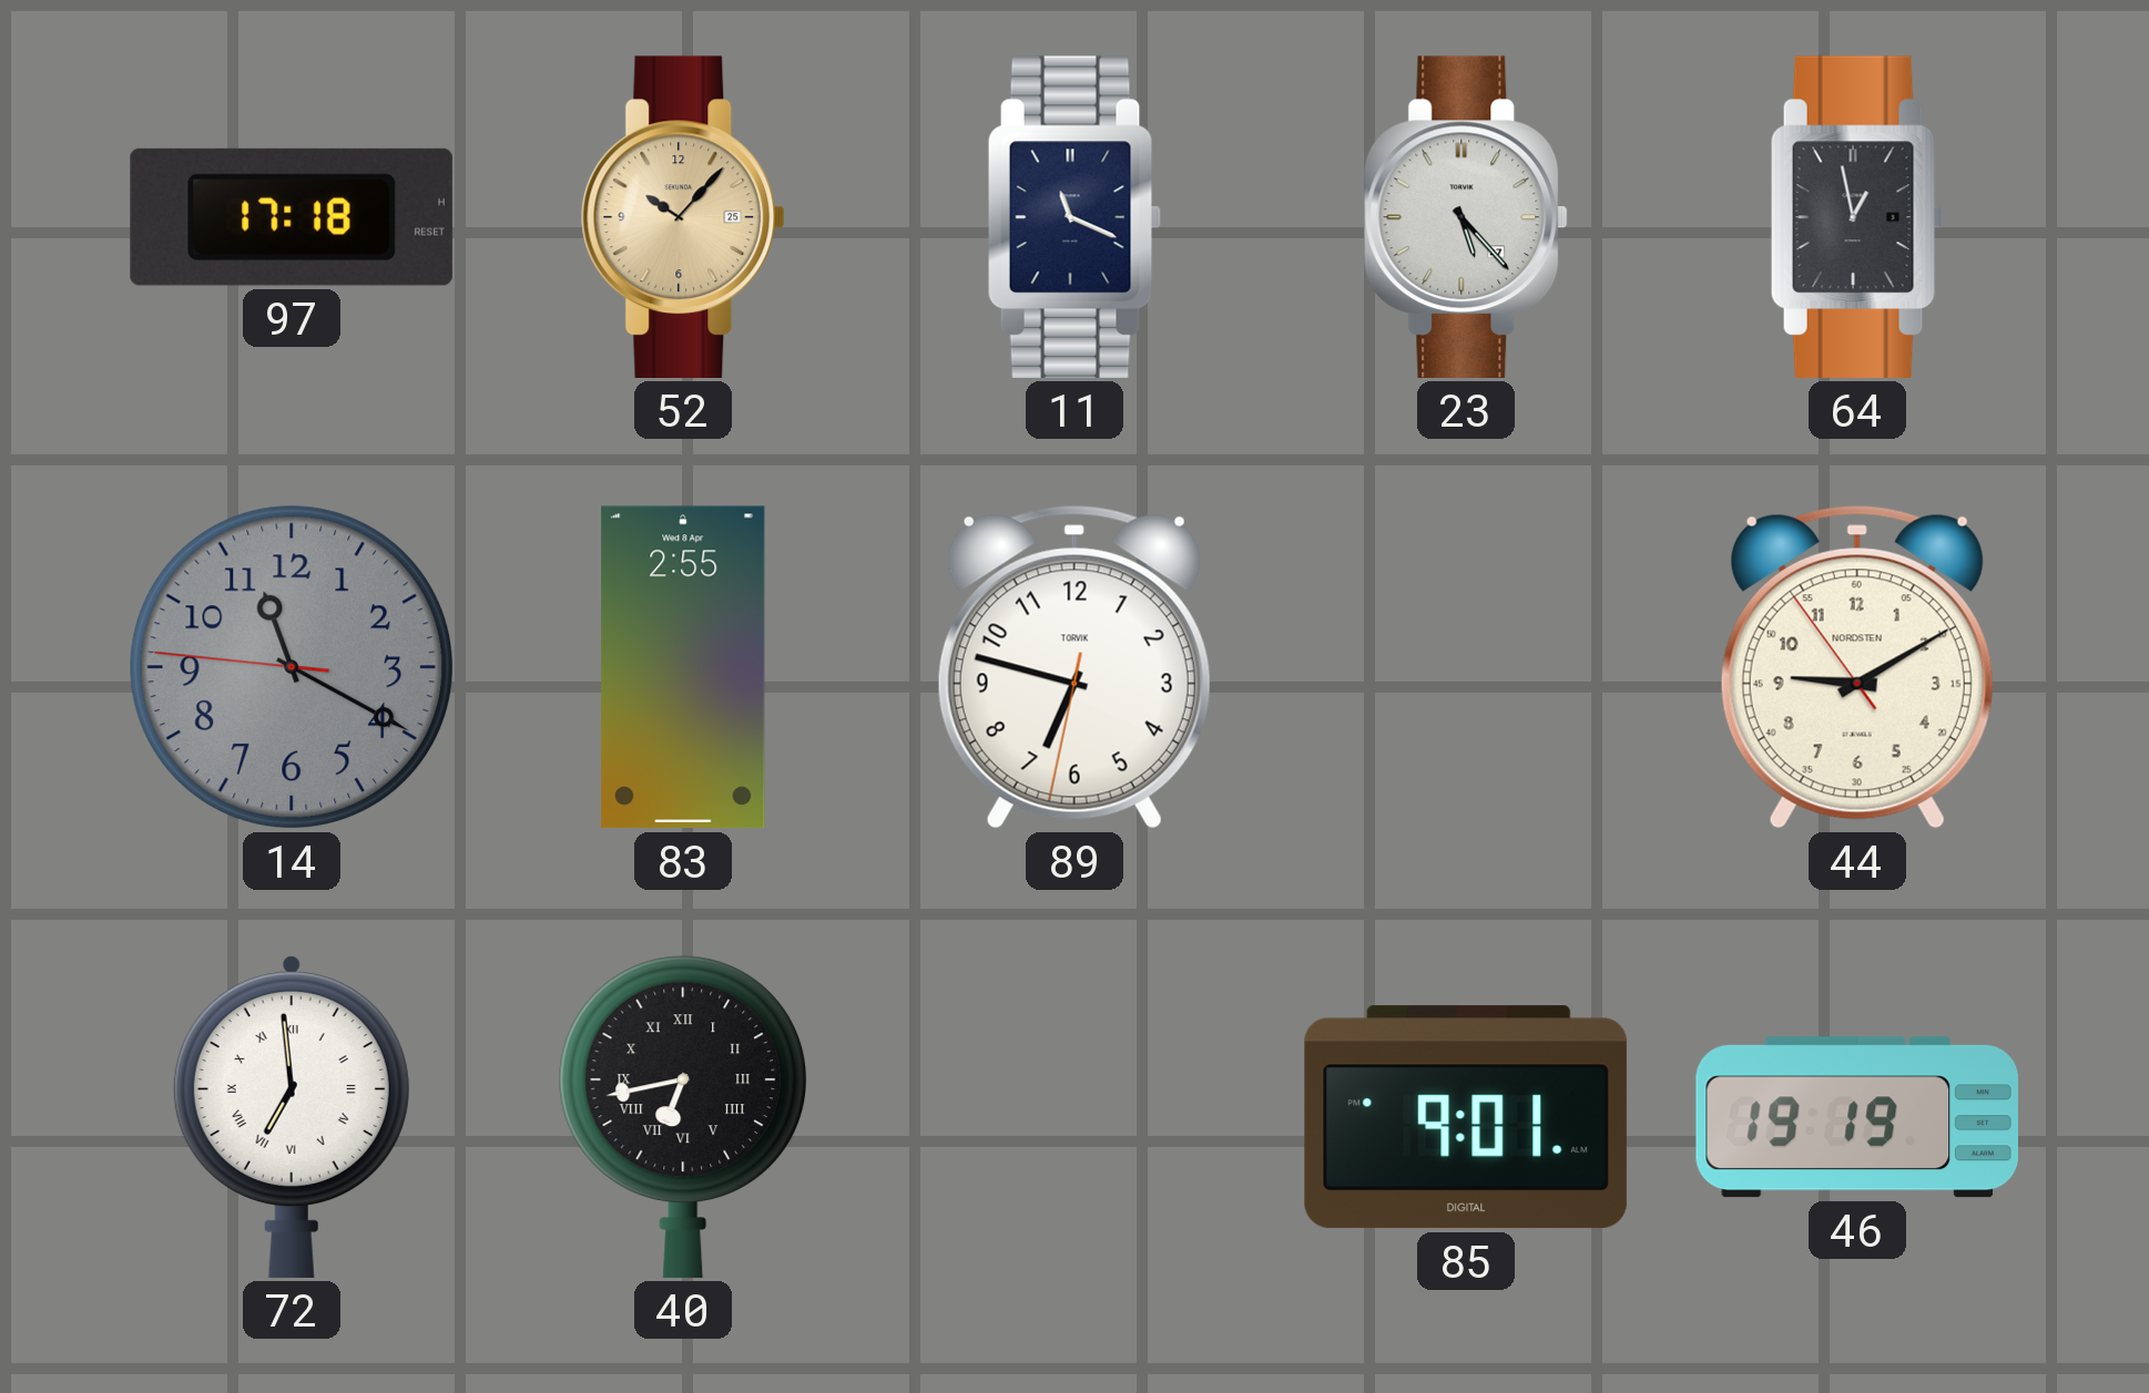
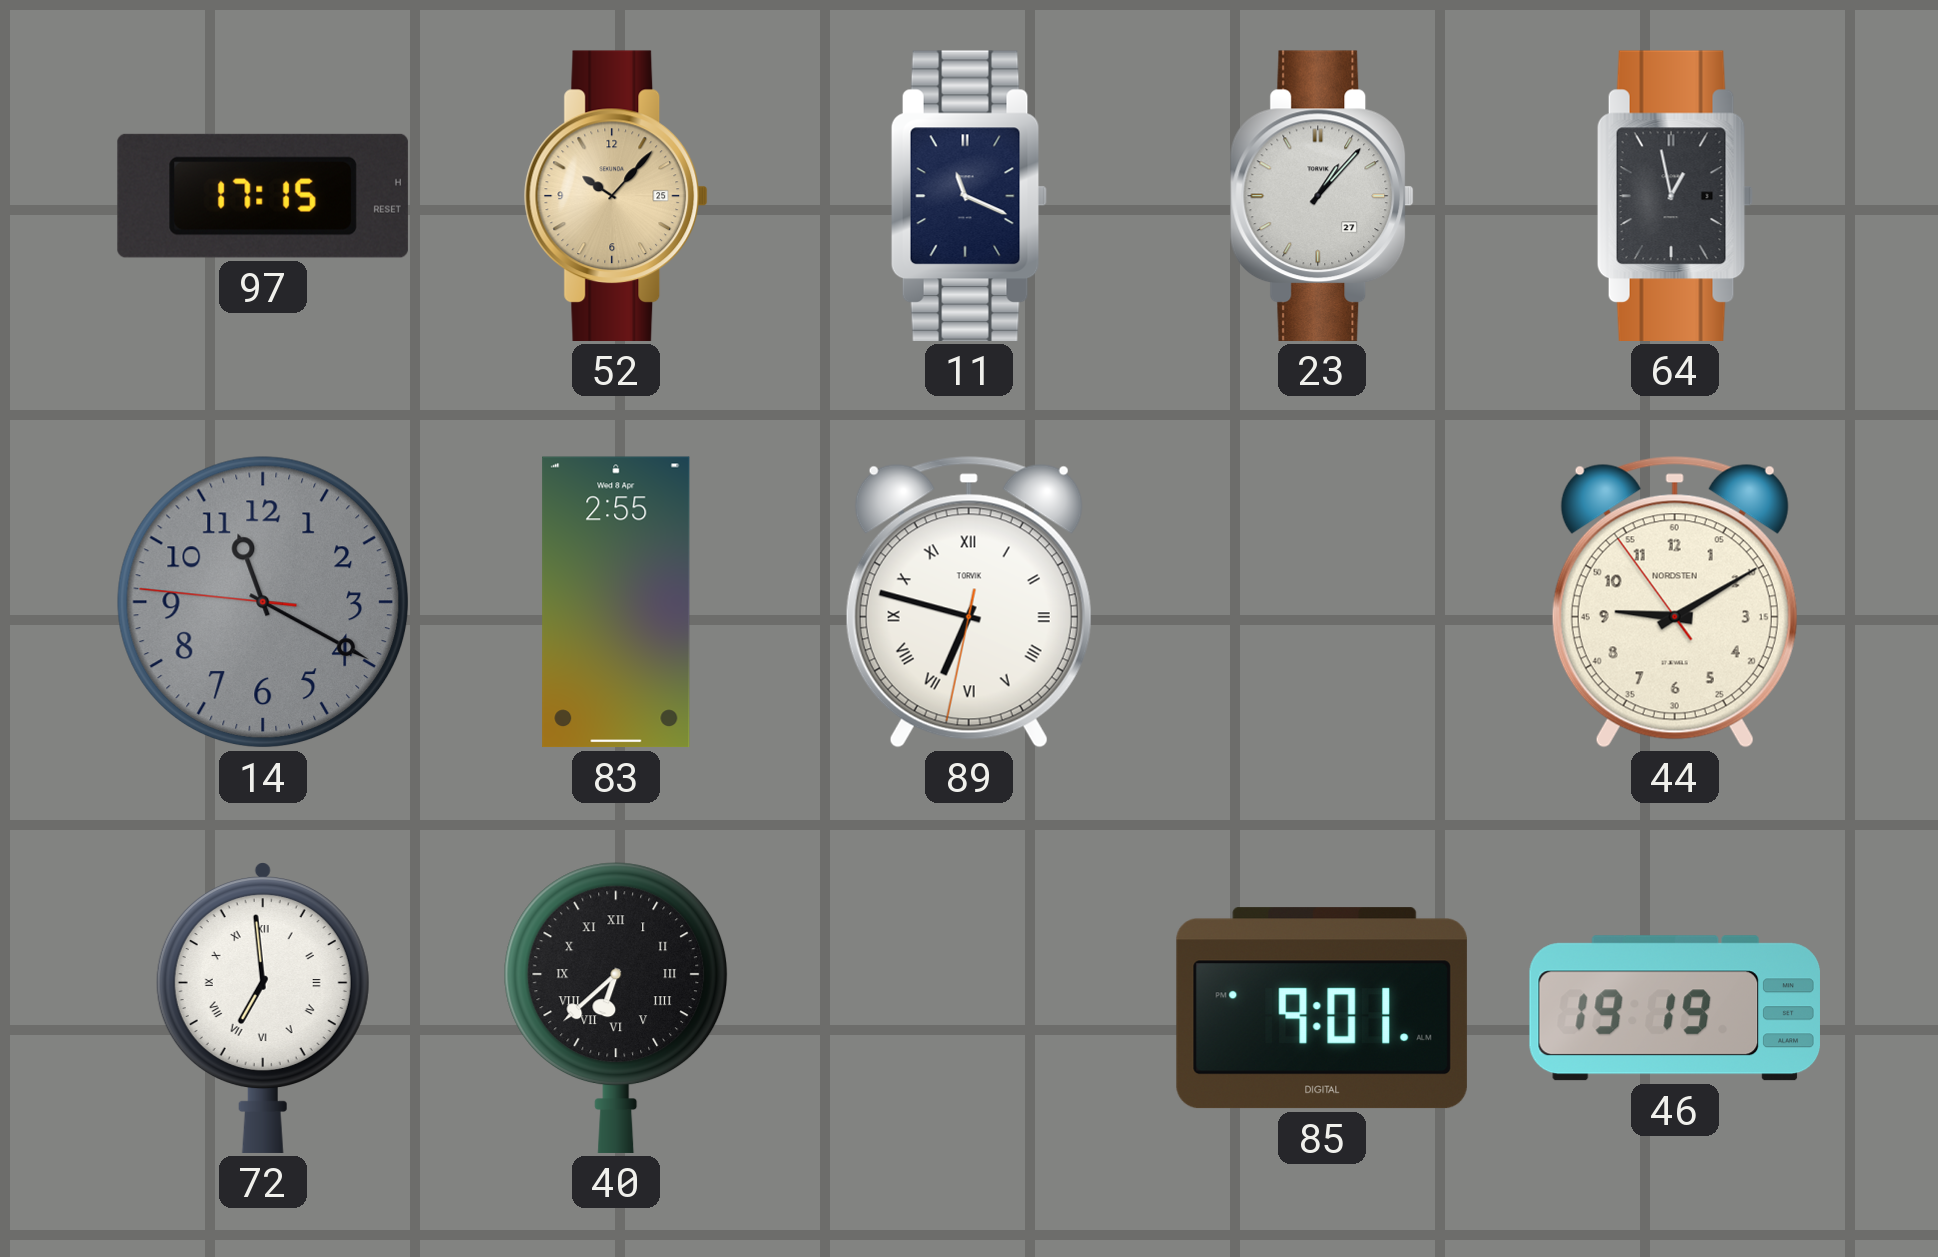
97: 17:18 -> 17:15
23: 5:23 -> 1:07
89 numerals: Arabic -> Roman
40: 6:43 -> 6:38
